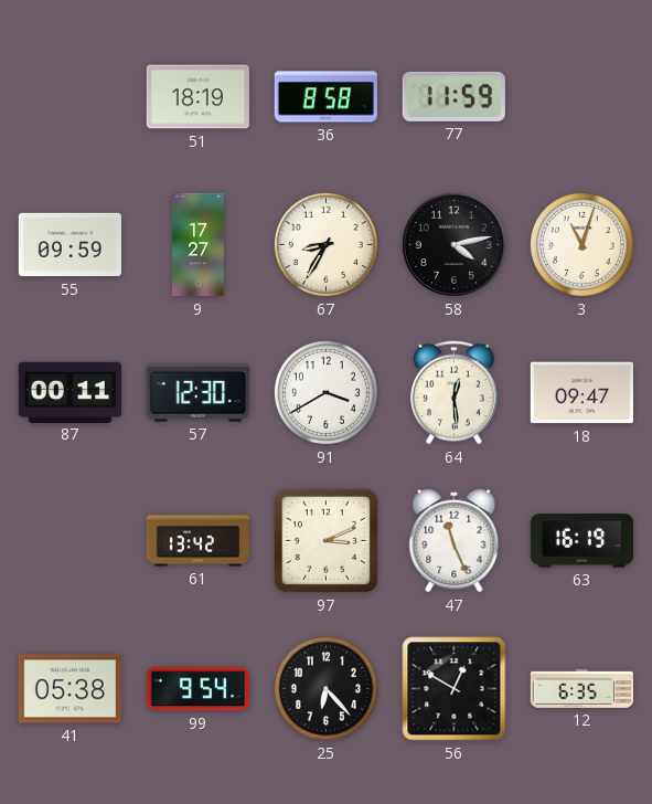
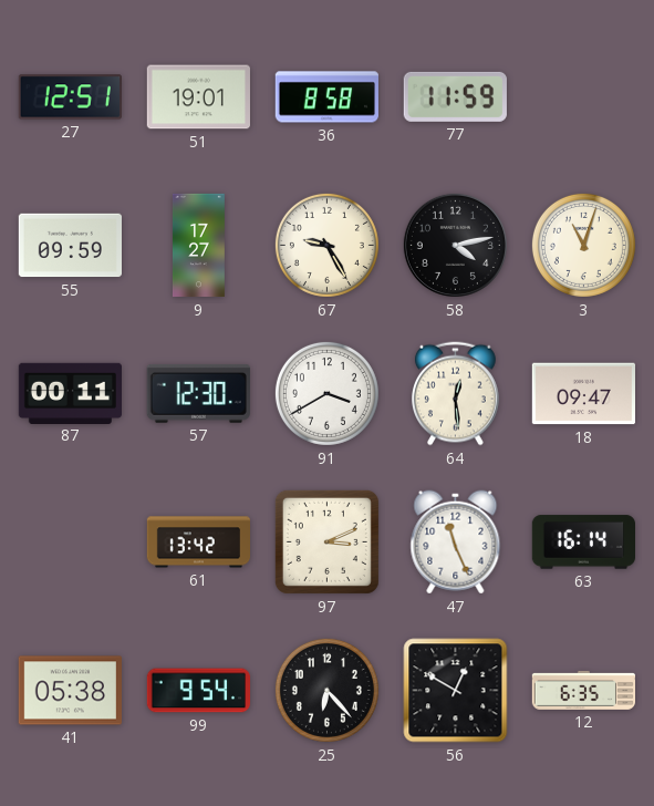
27: none -> 12:51
51: 18:19 -> 19:01
67: 8:35 -> 9:25
63: 16:19 -> 16:14
